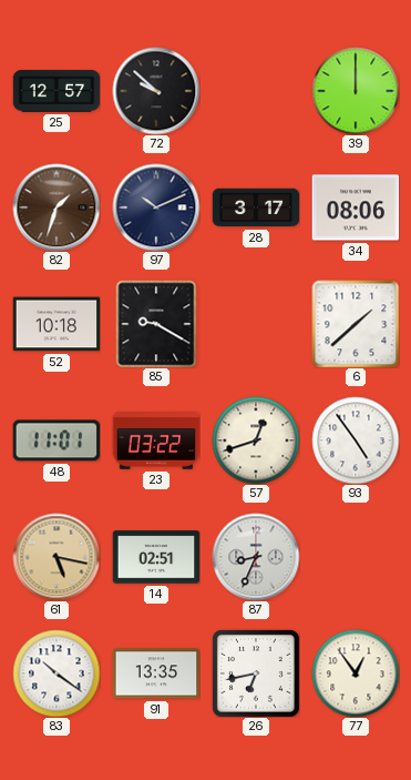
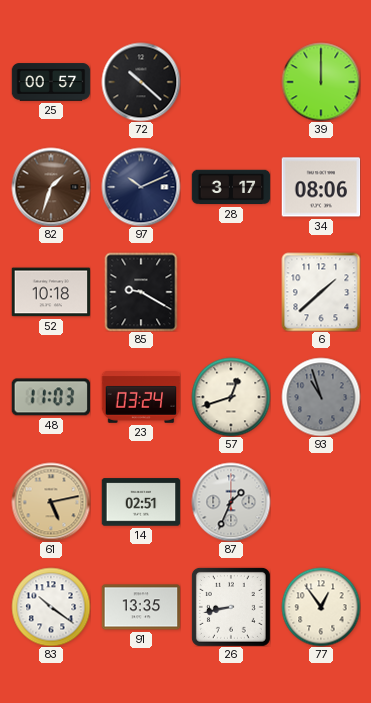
25: 12:57 -> 00:57
72: 9:52 -> 10:22
48: 11:01 -> 11:03
23: 03:22 -> 03:24
93: 4:54 -> 10:57
93 dial: white -> grey
61: 5:17 -> 5:13
87: 8:34 -> 1:34
26: 6:43 -> 8:43
